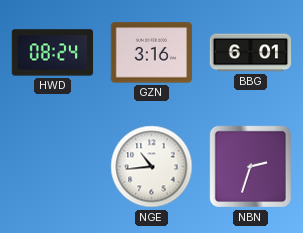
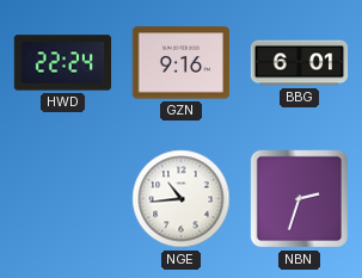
HWD: 08:24 -> 22:24
GZN: 3:16 -> 9:16
